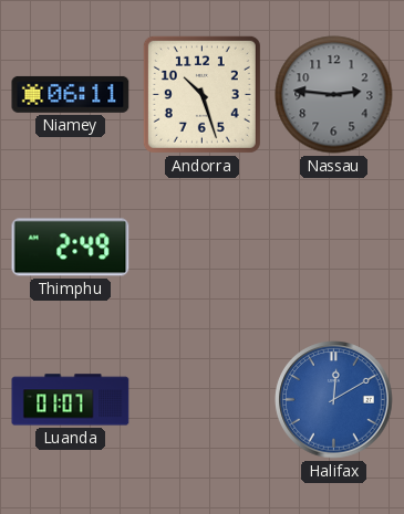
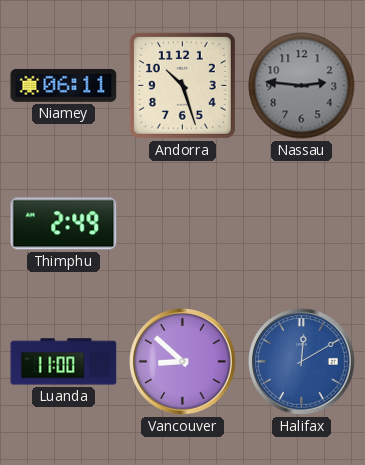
Luanda: 01:07 -> 11:00
Vancouver: none -> 8:52
